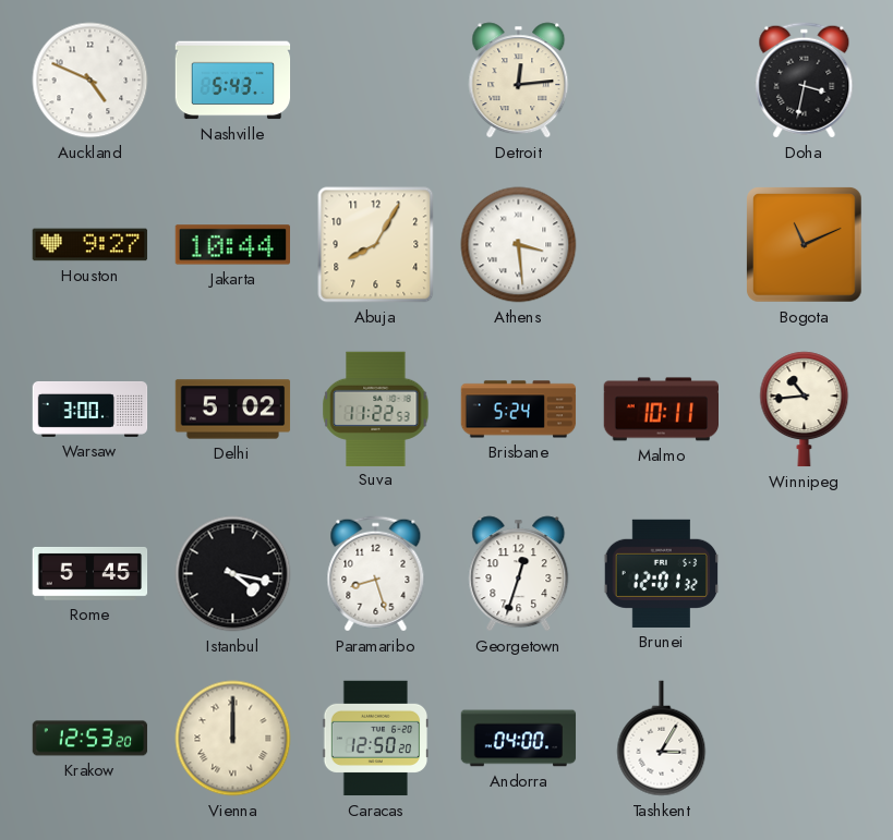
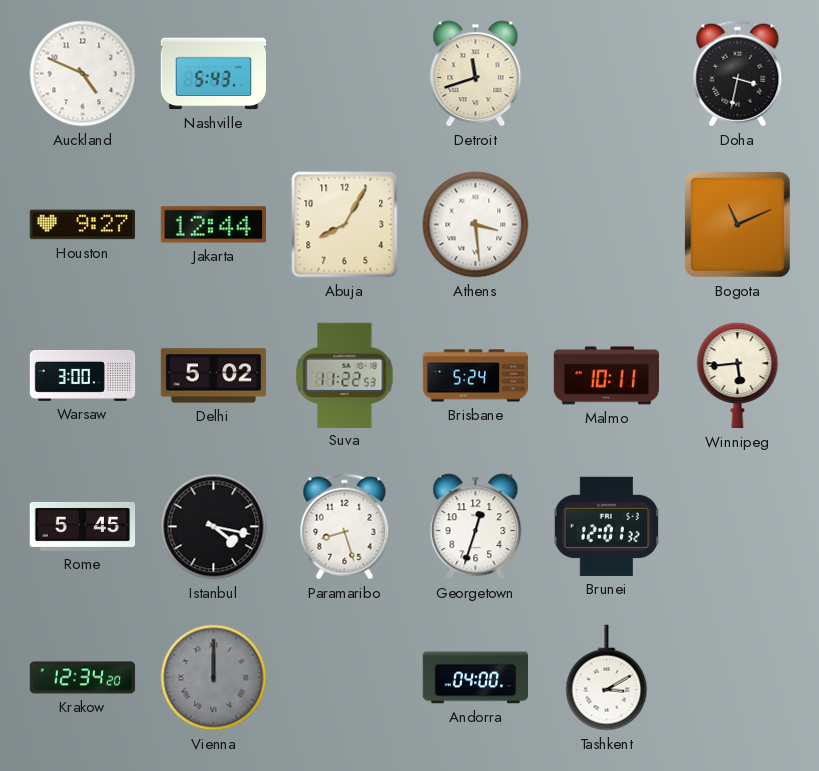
Detroit: 12:14 -> 11:42
Jakarta: 10:44 -> 12:44
Winnipeg: 10:44 -> 5:44
Krakow: 12:53 -> 12:34
Vienna dial: cream -> grey
Caracas: 12:50 -> none
Tashkent: 3:05 -> 3:10
